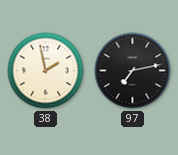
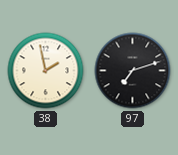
97: 7:13 -> 7:12
